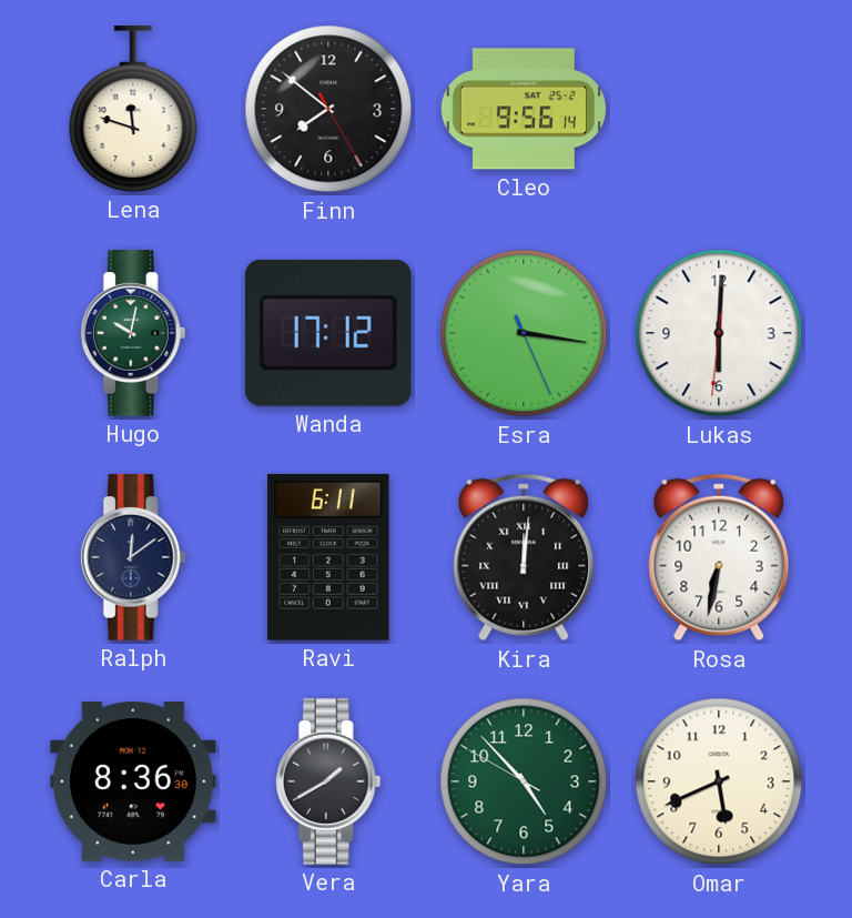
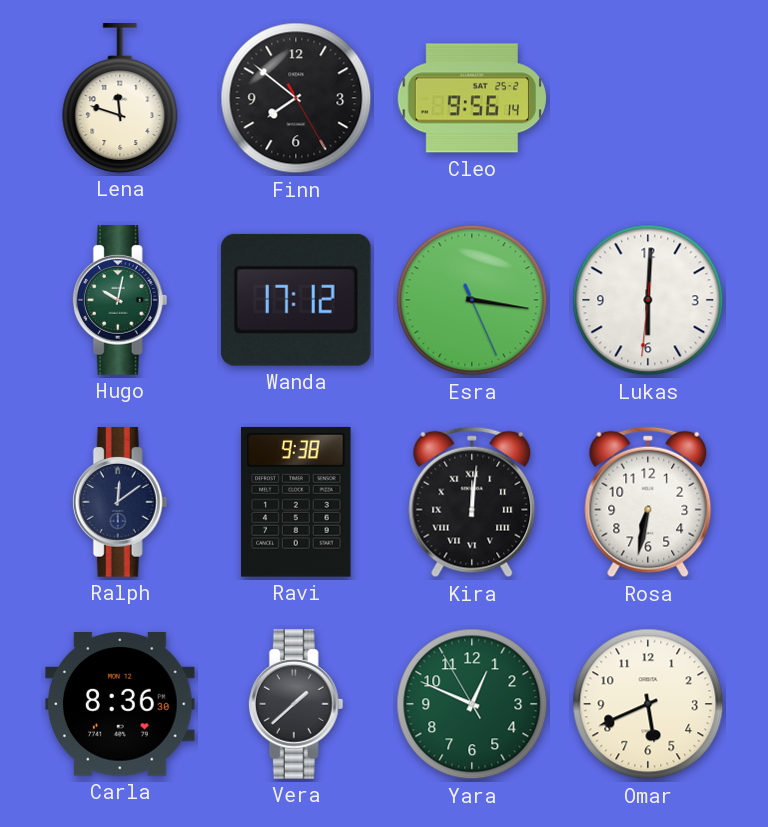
Ravi: 6:11 -> 9:38
Vera: 1:40 -> 1:38
Yara: 4:52 -> 12:48
